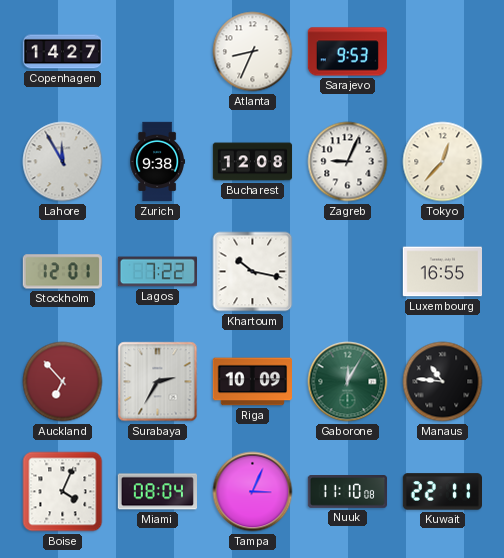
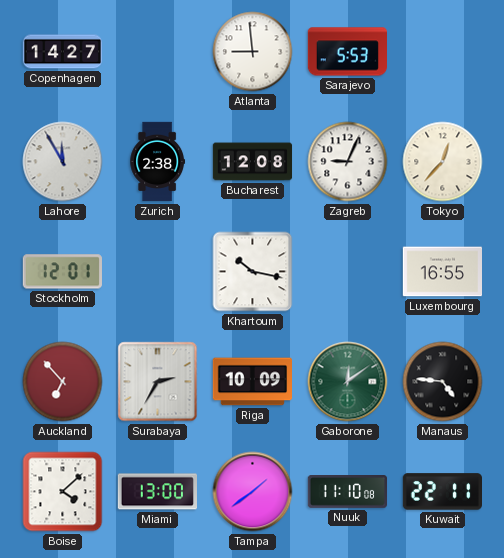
Atlanta: 8:34 -> 8:59
Sarajevo: 9:53 -> 5:53
Zurich: 9:38 -> 2:38
Lagos: 7:22 -> none
Gaborone: 12:05 -> 12:09
Manaus: 10:46 -> 4:46
Boise: 4:04 -> 4:08
Miami: 08:04 -> 13:00
Tampa: 3:04 -> 1:39
